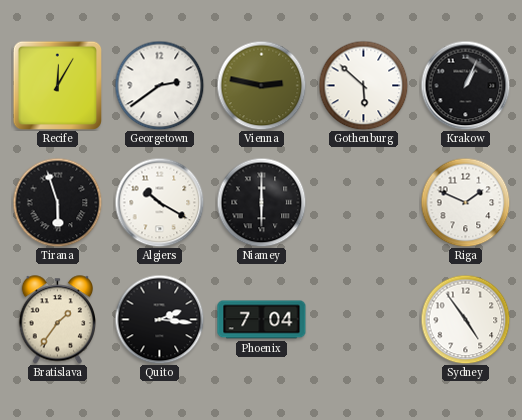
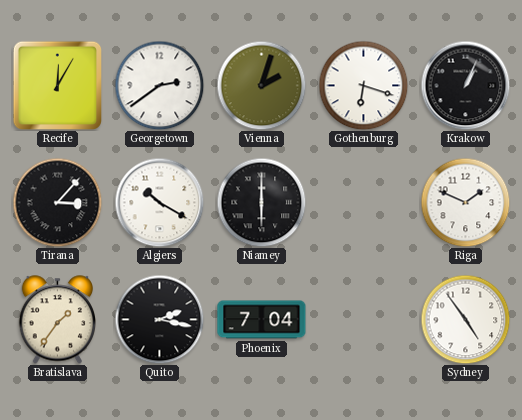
Vienna: 2:47 -> 2:03
Gothenburg: 5:52 -> 6:18
Tirana: 5:57 -> 3:07
Quito: 2:16 -> 2:17
